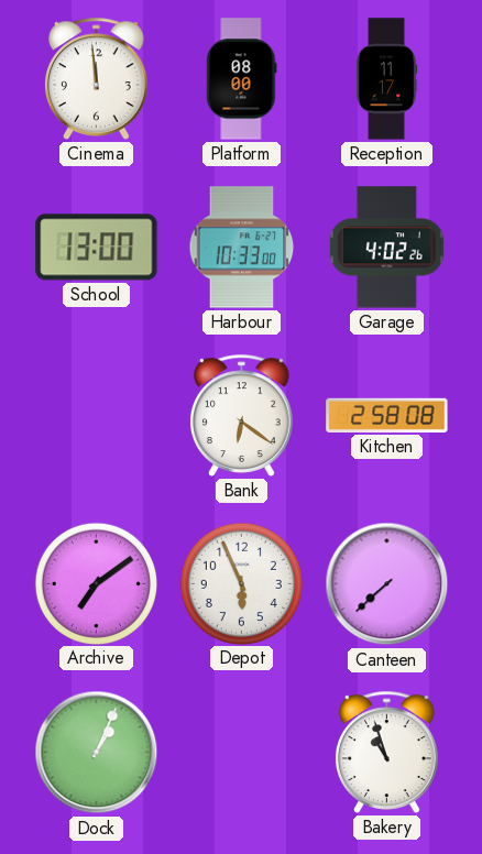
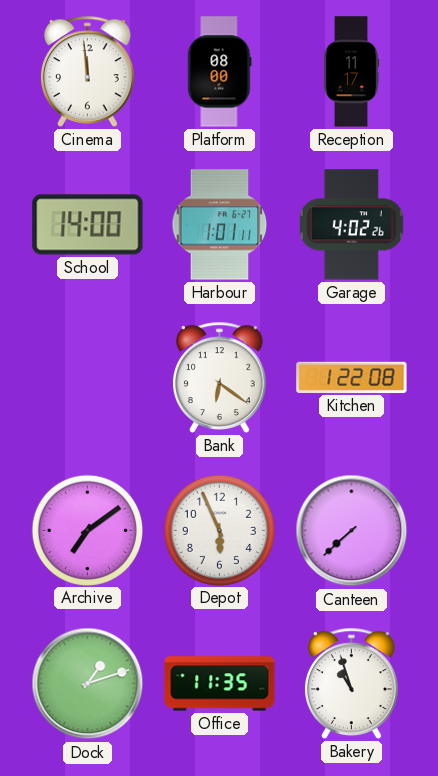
School: 13:00 -> 14:00
Harbour: 10:33 -> 1:01
Kitchen: 2:58 -> 1:22
Dock: 1:04 -> 1:12
Office: none -> 11:35
